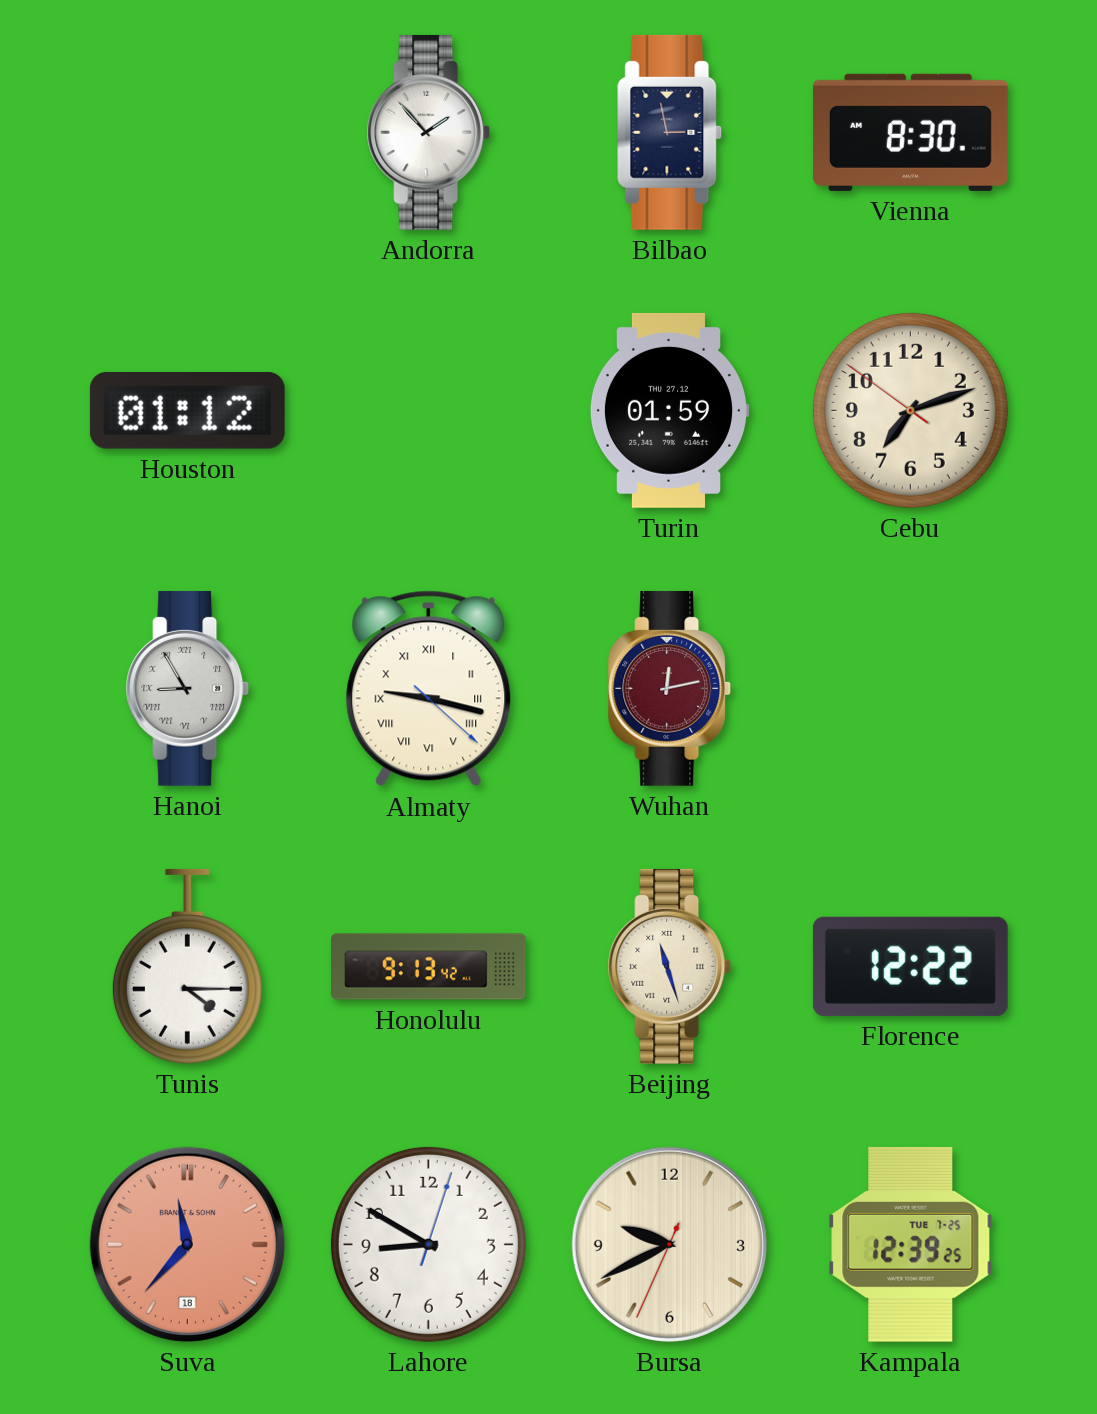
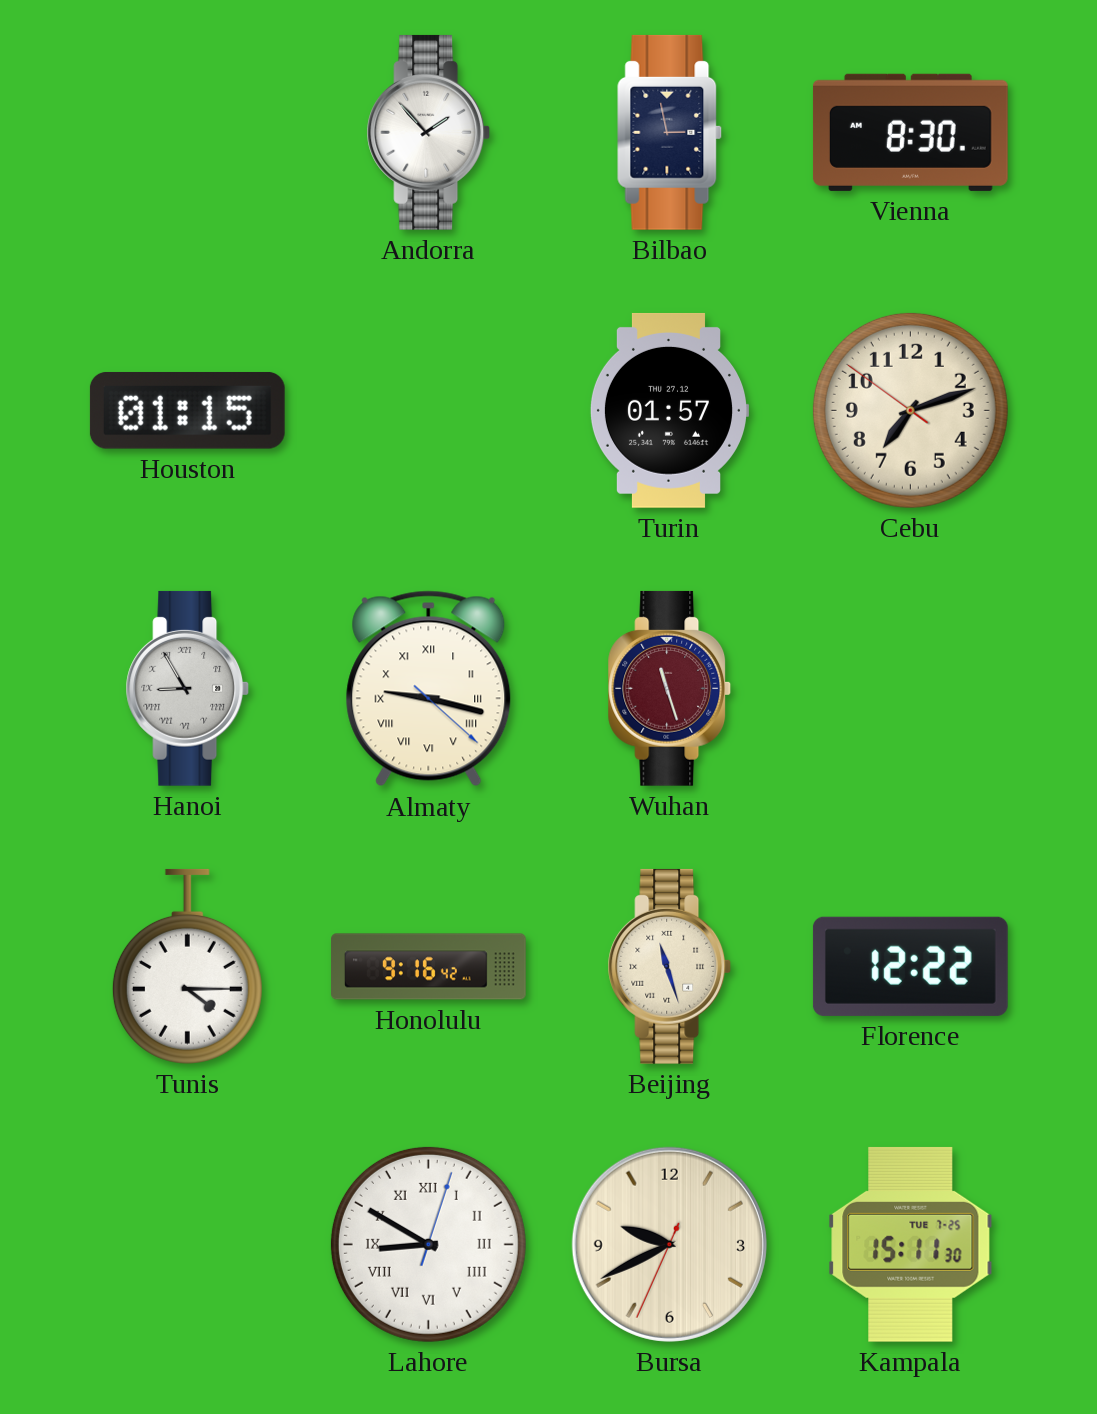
Houston: 01:12 -> 01:15
Turin: 01:59 -> 01:57
Wuhan: 12:13 -> 11:27
Honolulu: 9:13 -> 9:16
Suva: 11:37 -> none
Lahore numerals: Arabic -> Roman
Kampala: 12:39 -> 15:11
